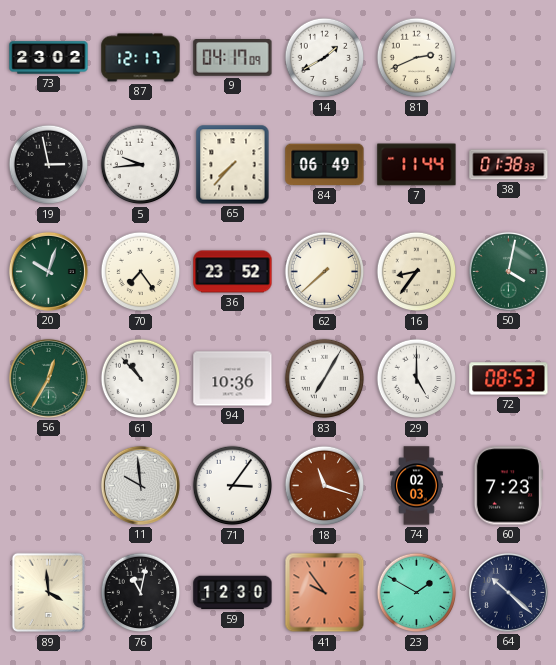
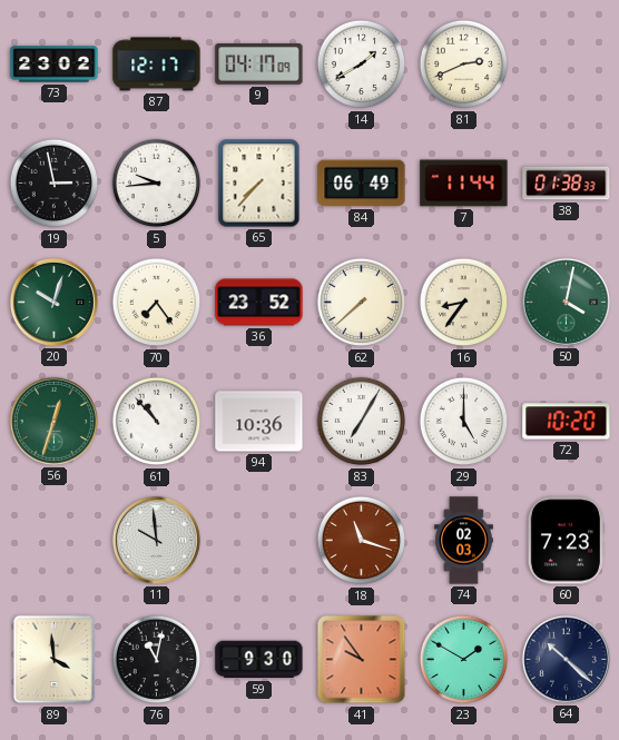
56: 12:35 -> 12:33
72: 08:53 -> 10:20
71: 3:06 -> none
59: 12:30 -> 9:30
